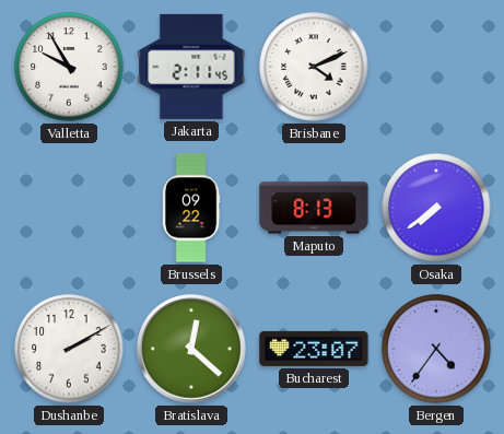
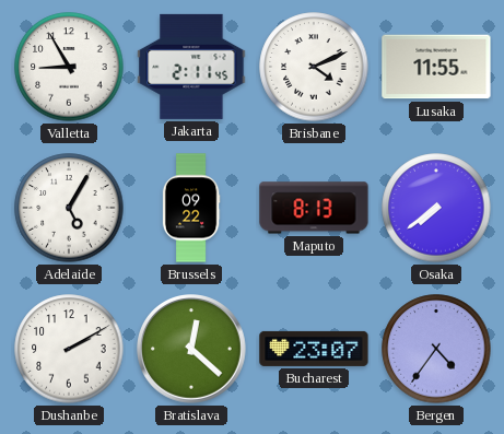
Valletta: 9:55 -> 8:55
Lusaka: none -> 11:55
Adelaide: none -> 5:05
